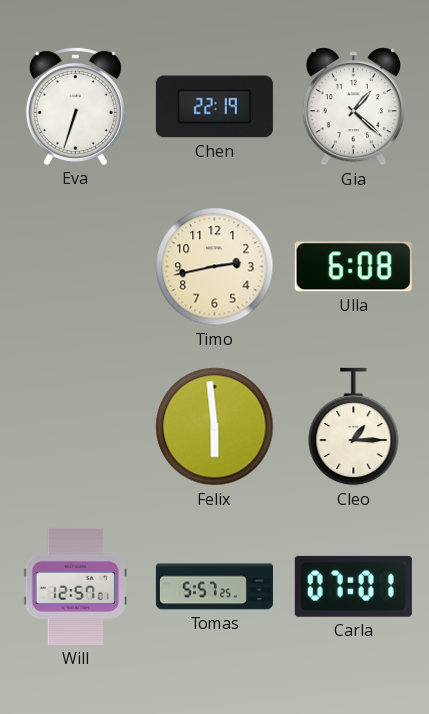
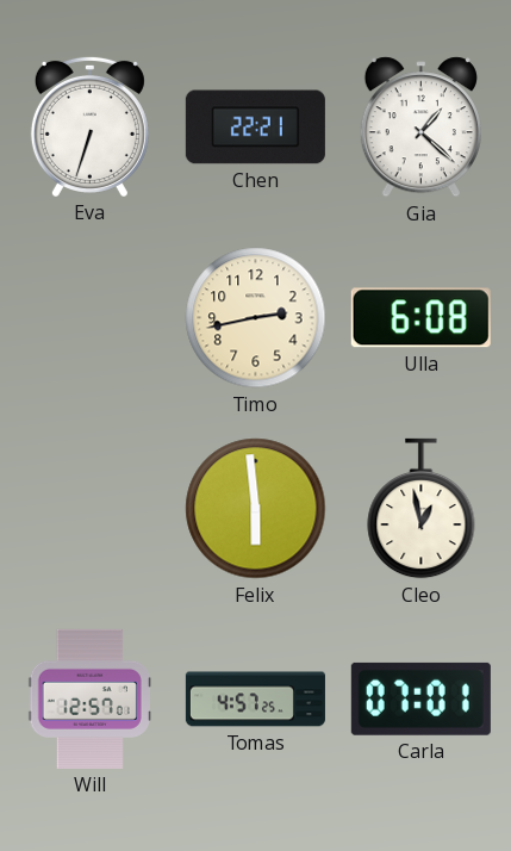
Chen: 22:19 -> 22:21
Cleo: 1:15 -> 12:58
Tomas: 5:57 -> 4:57
